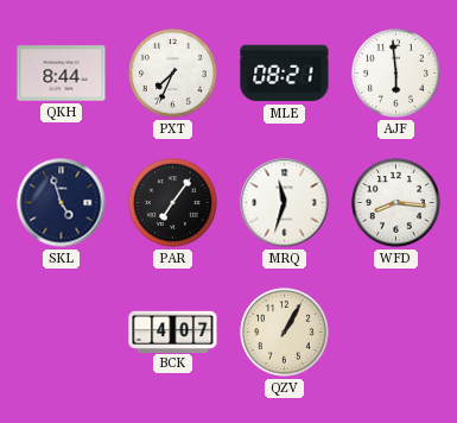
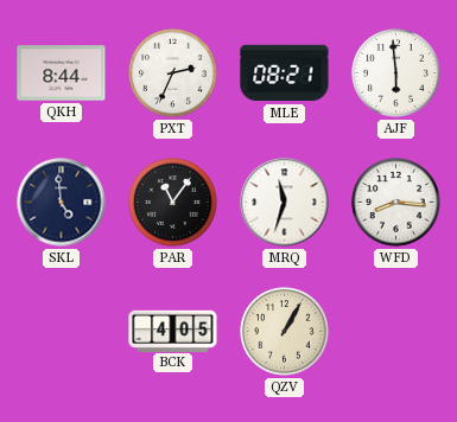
PXT: 7:34 -> 2:34
SKL: 4:57 -> 4:59
PAR: 7:06 -> 11:06
BCK: 4:07 -> 4:05
